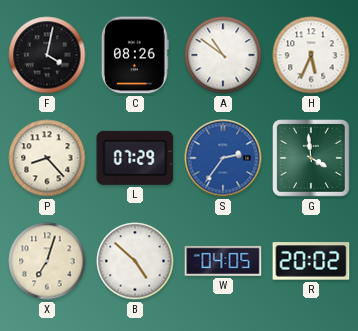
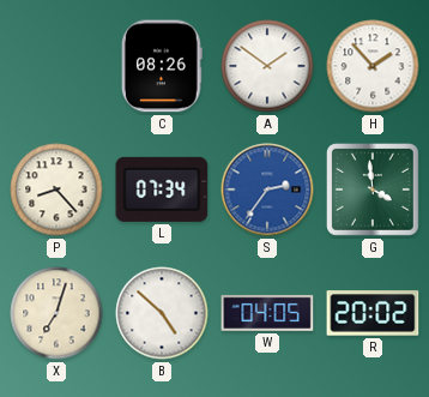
F: 4:02 -> none
A: 10:51 -> 1:51
H: 5:34 -> 1:53
L: 07:29 -> 07:34
